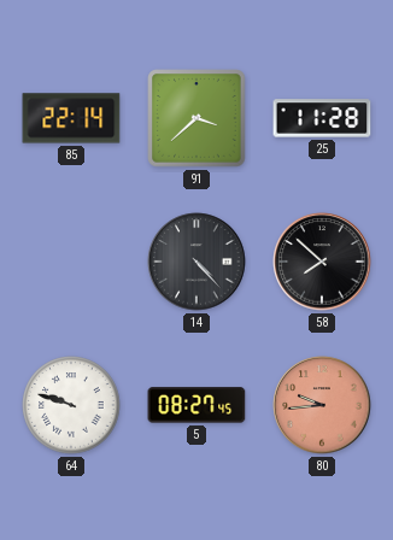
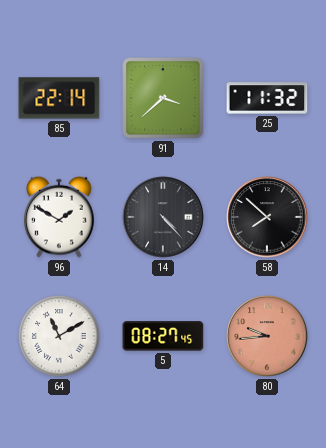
25: 11:28 -> 11:32
96: none -> 1:50
64: 9:48 -> 11:10
